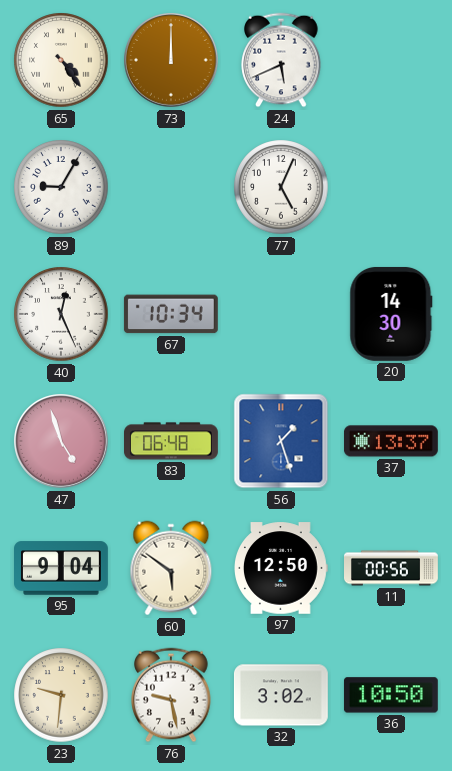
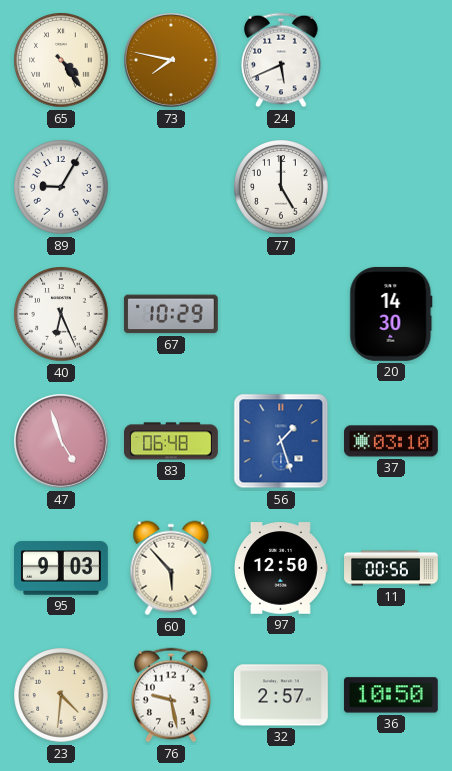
73: 12:00 -> 7:47
77: 5:04 -> 5:00
40: 12:26 -> 6:26
67: 10:34 -> 10:29
37: 13:37 -> 03:10
95: 9:04 -> 9:03
60: 5:51 -> 5:53
23: 9:31 -> 4:31
32: 3:02 -> 2:57
